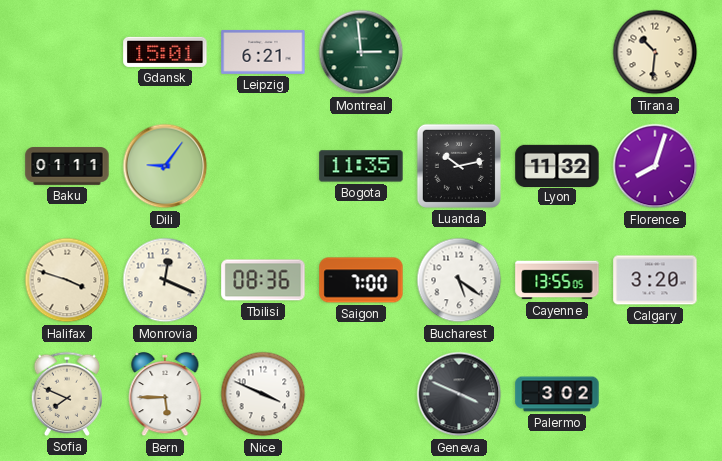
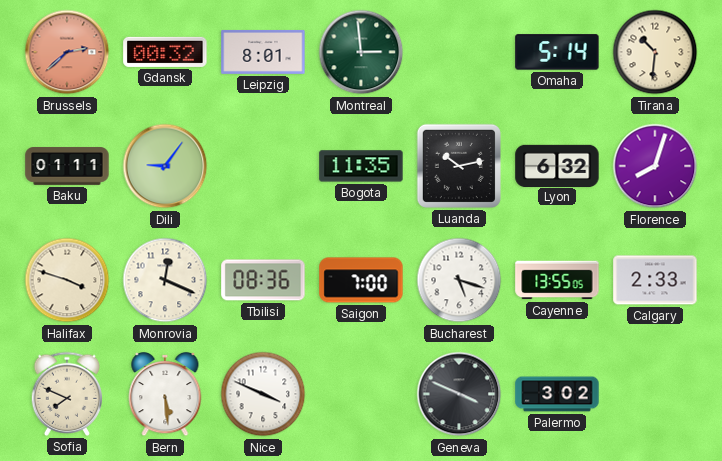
Brussels: none -> 2:38
Gdansk: 15:01 -> 00:32
Leipzig: 6:21 -> 8:01
Omaha: none -> 5:14
Lyon: 11:32 -> 6:32
Bucharest: 5:21 -> 5:18
Calgary: 3:20 -> 2:33
Bern: 5:45 -> 5:29
